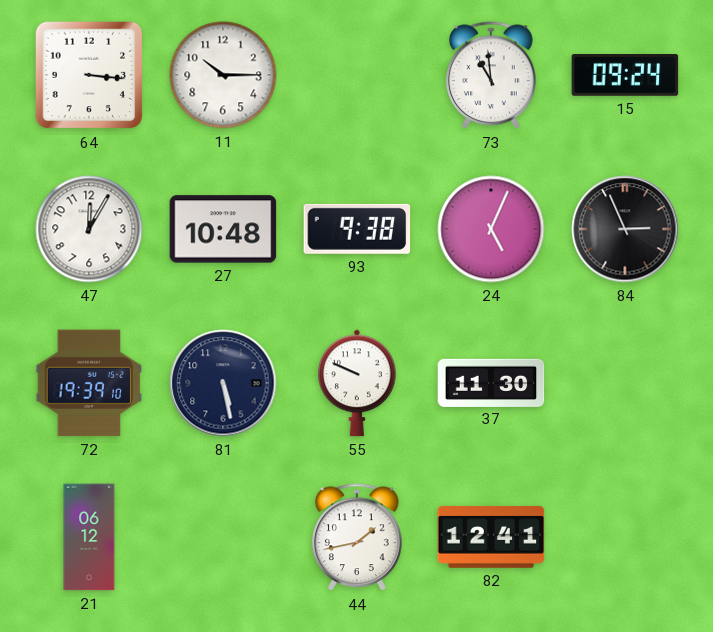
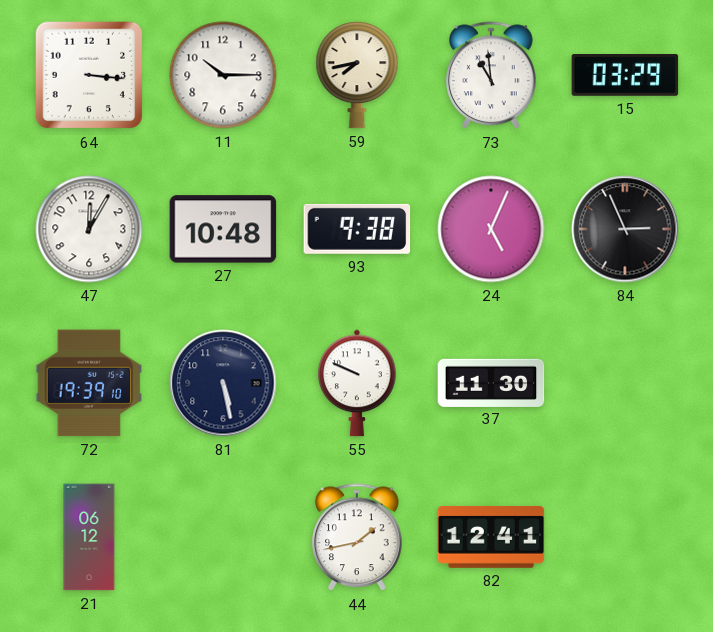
59: none -> 7:43
15: 09:24 -> 03:29
